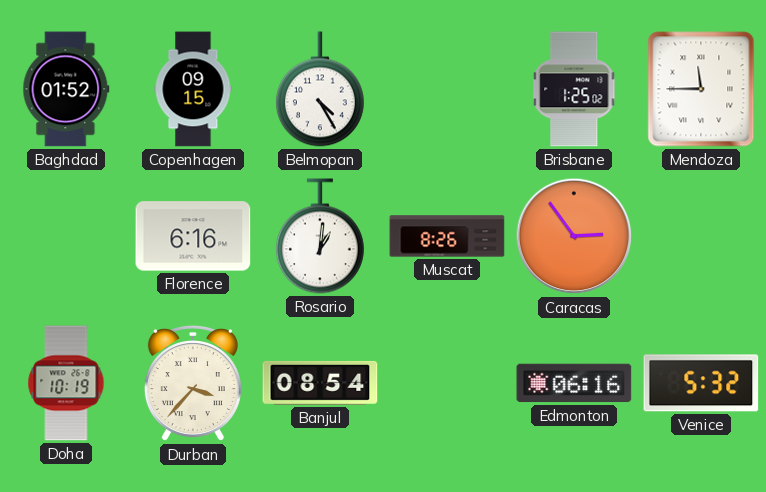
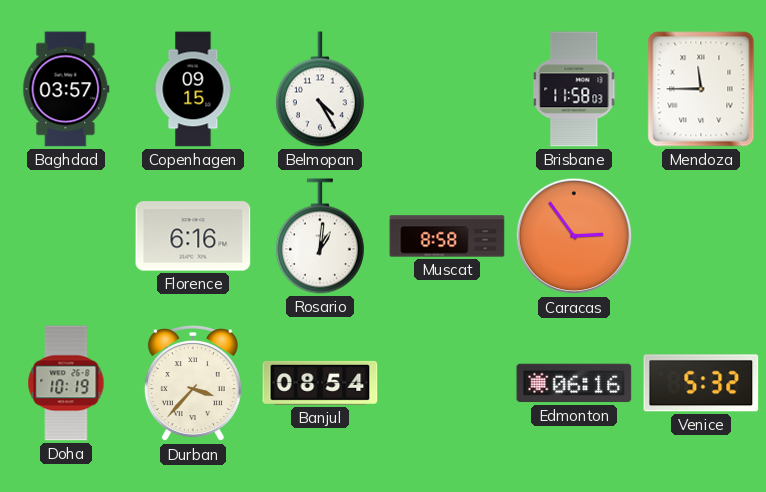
Baghdad: 01:52 -> 03:57
Brisbane: 1:25 -> 11:58
Muscat: 8:26 -> 8:58
